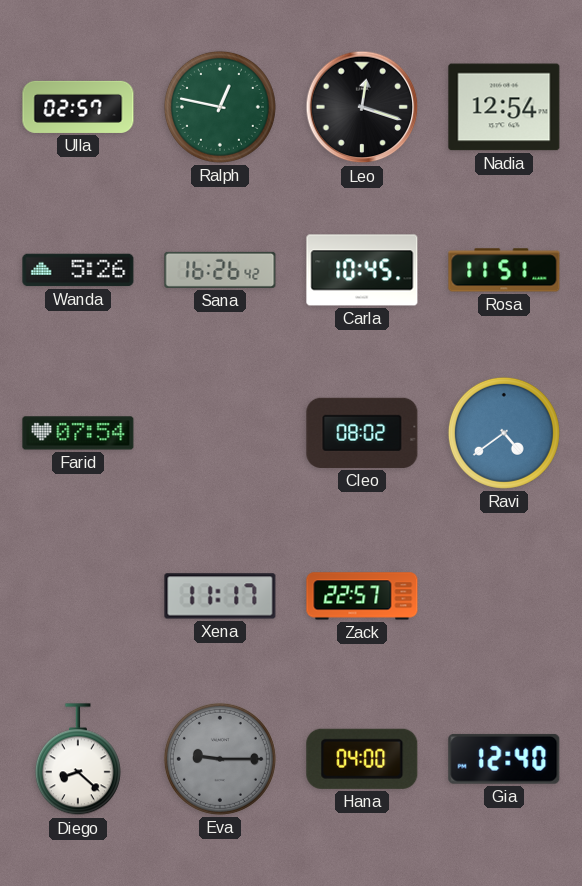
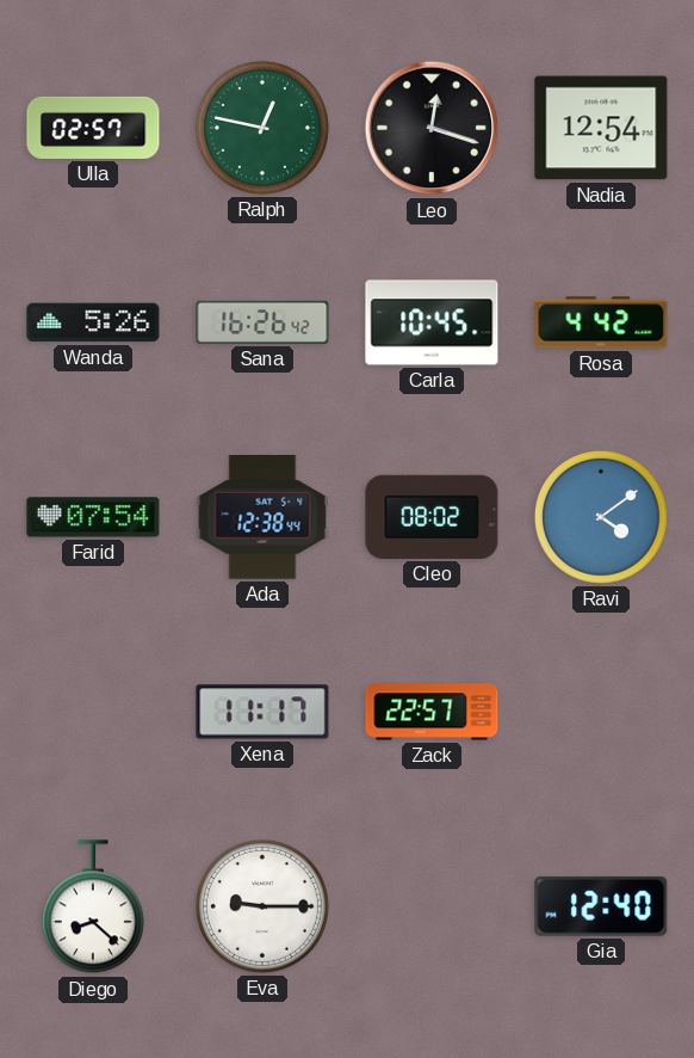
Rosa: 11:51 -> 4:42
Ada: none -> 12:38
Ravi: 4:39 -> 4:09
Eva dial: grey -> white
Hana: 04:00 -> none
